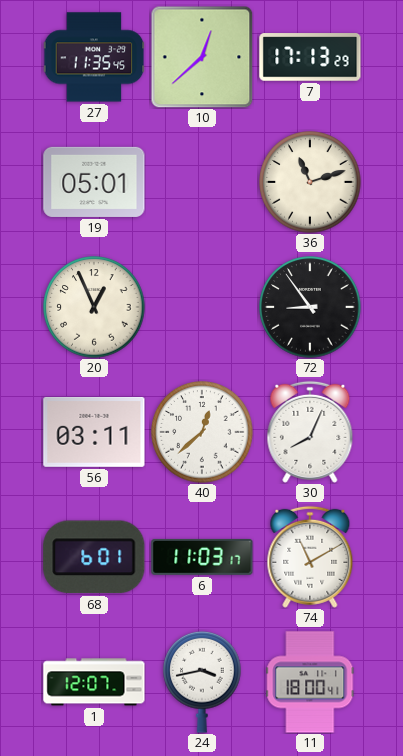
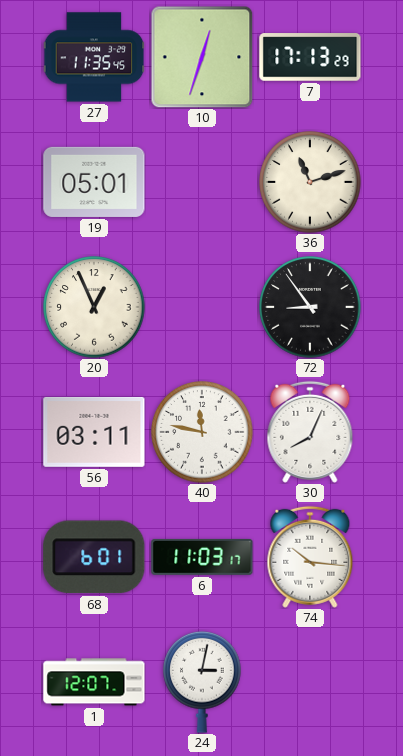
10: 12:38 -> 12:33
40: 12:38 -> 11:47
74: 11:10 -> 10:16
24: 3:43 -> 3:02
11: 18:00 -> none
